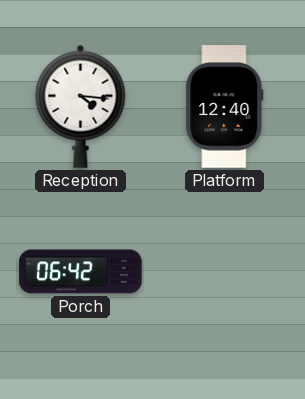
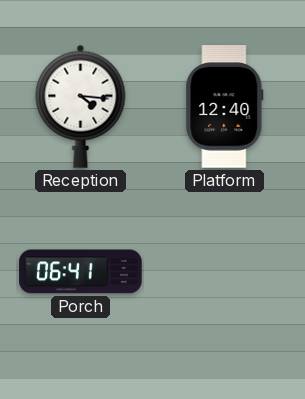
Porch: 06:42 -> 06:41
